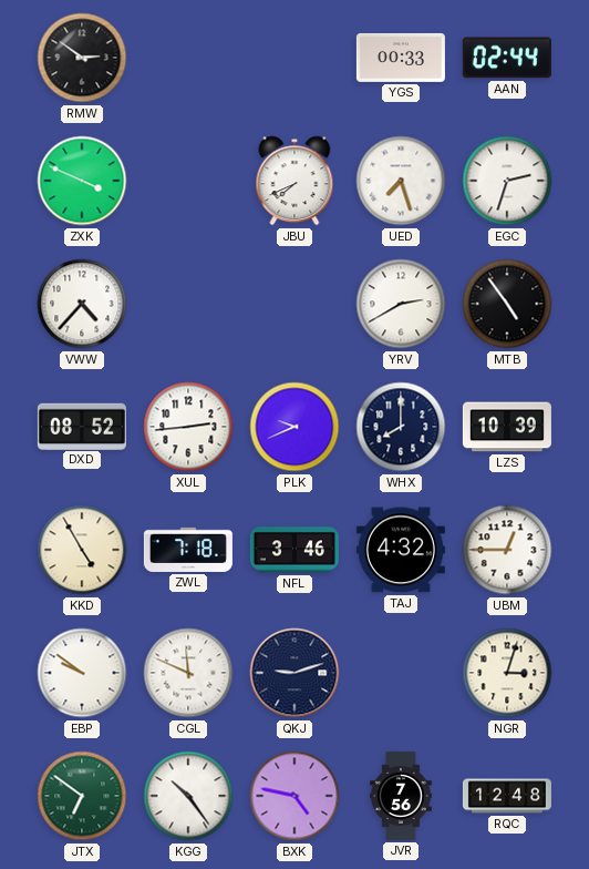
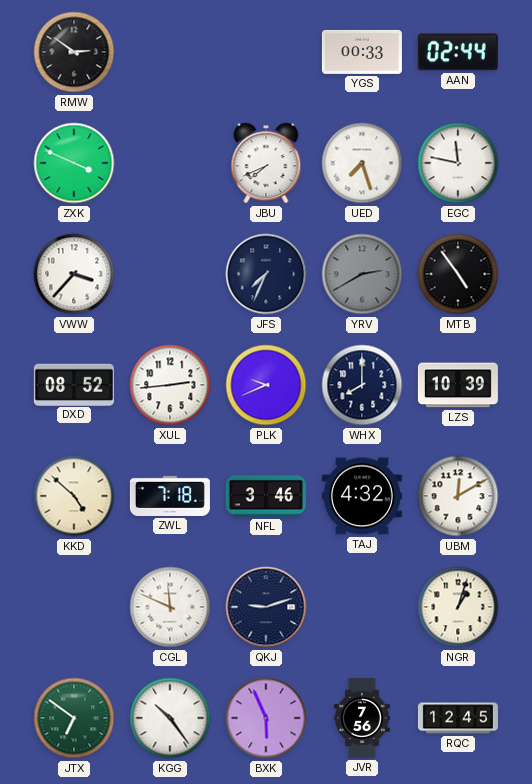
EGC: 2:33 -> 11:47
VWW: 4:37 -> 3:37
JFS: none -> 7:34
YRV dial: white -> grey
KKD: 4:55 -> 4:52
UBM: 12:45 -> 12:10
EBP: 9:51 -> none
NGR: 3:03 -> 1:03
BXK: 4:47 -> 5:56
RQC: 12:48 -> 12:45
